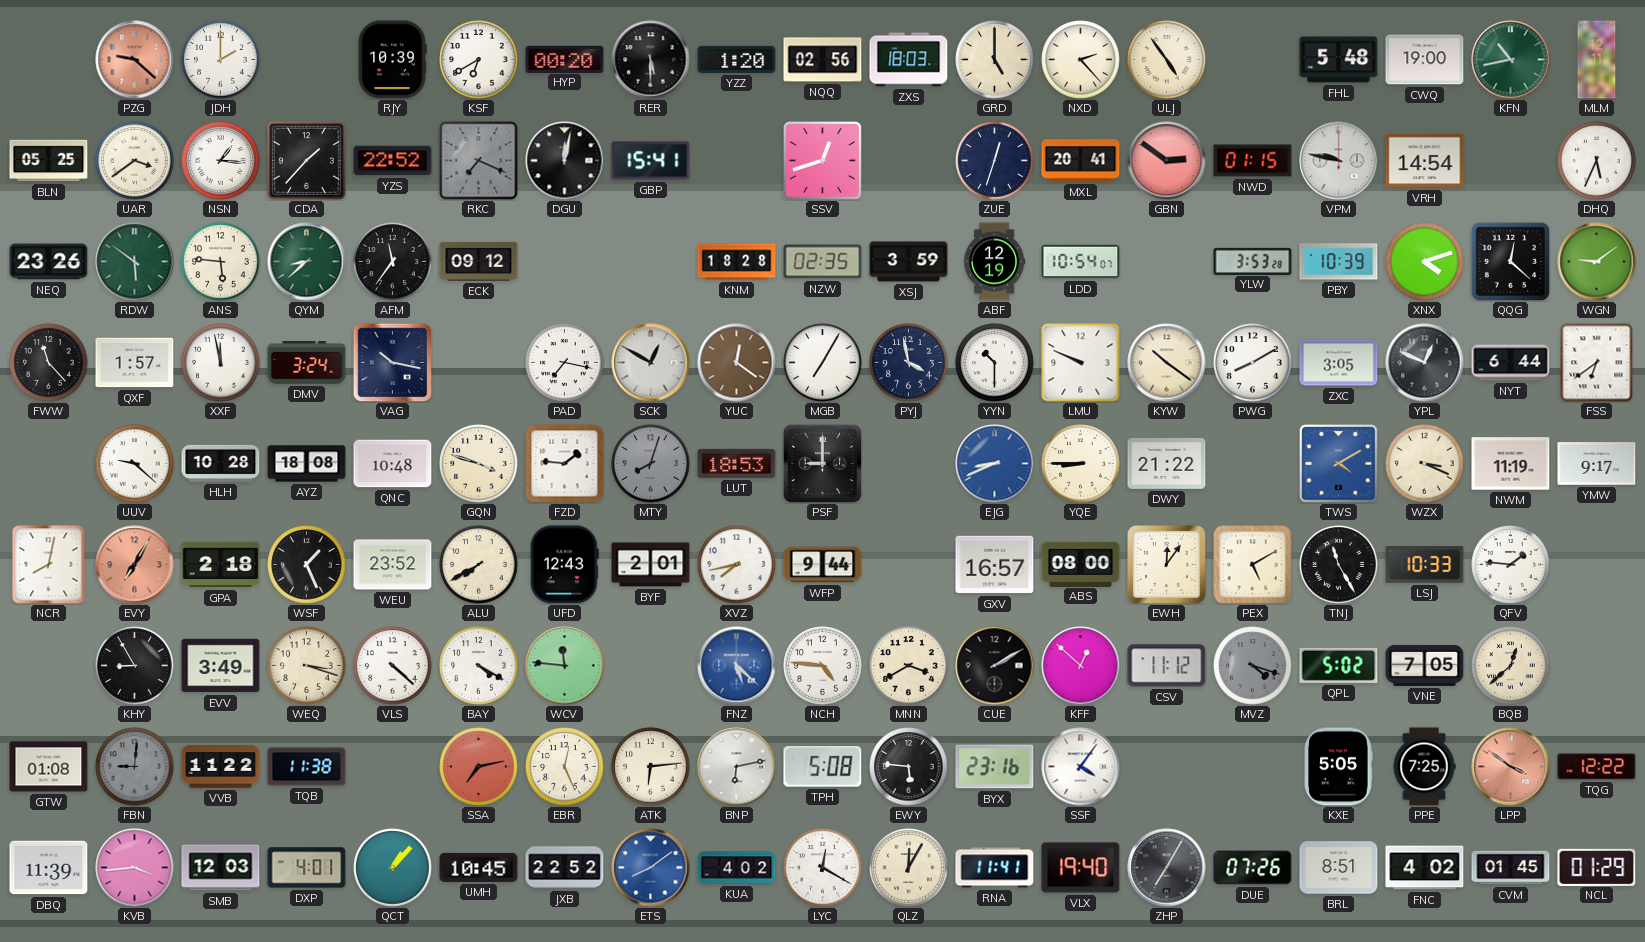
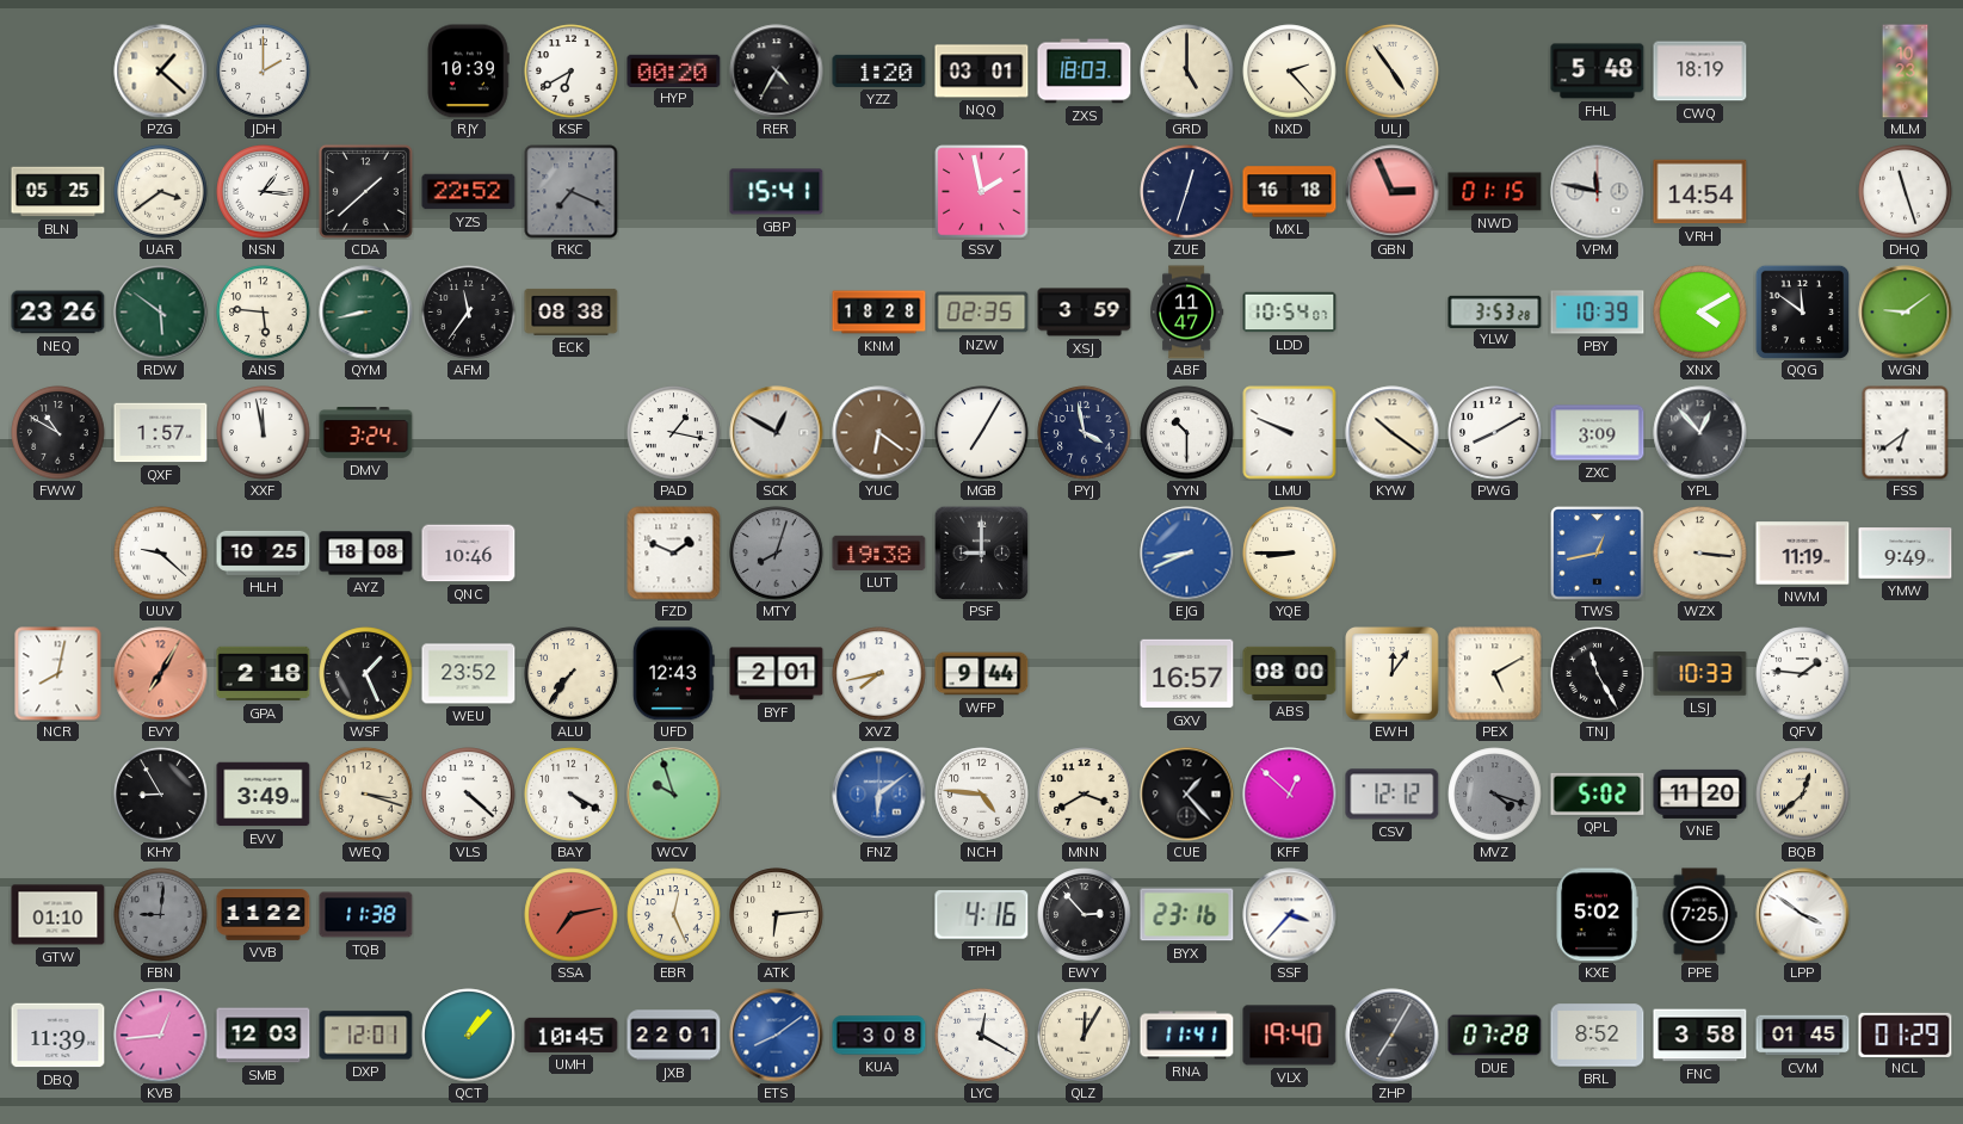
PZG: 9:22 -> 1:22
PZG dial: salmon -> cream
RER: 5:30 -> 4:35
NQQ: 02:56 -> 03:01
CWQ: 19:00 -> 18:19
KFN: 10:43 -> none
MLM: 12:11 -> 10:23
CDA: 1:37 -> 1:38
DGU: 12:02 -> none
SSV: 12:42 -> 1:58
MXL: 20:41 -> 16:18
GBN: 2:51 -> 2:56
VPM: 9:47 -> 11:47
DHQ: 5:34 -> 11:27
QYM: 8:38 -> 8:43
ECK: 09:12 -> 08:38
ABF: 12:19 -> 11:47
XNX: 4:12 -> 4:10
QQG: 12:22 -> 11:51
FWW: 11:23 -> 10:50
VAG: 10:17 -> none
PAD: 7:17 -> 1:17
YUC: 12:21 -> 6:21
ZXC: 3:05 -> 3:09
YPL: 12:49 -> 12:53
NYT: 6:44 -> none
HLH: 10:28 -> 10:25
QNC: 10:48 -> 10:46
GQN: 3:48 -> none
FZD: 1:46 -> 1:49
LUT: 18:53 -> 19:38
DWY: 21:22 -> none
TWS: 4:10 -> 12:43
WZX: 3:19 -> 3:16
YMW: 9:17 -> 9:49
ALU: 7:40 -> 7:36
WCV: 11:46 -> 9:57
FNZ: 5:22 -> 6:09
CUE: 2:10 -> 1:23
CSV: 11:12 -> 12:12
VNE: 7:05 -> 11:20
GTW: 01:08 -> 01:10
BNP: 6:13 -> none
TPH: 5:08 -> 4:16
EWY: 5:46 -> 2:53
SSF: 4:06 -> 3:37
KXE: 5:05 -> 5:02
LPP dial: salmon -> white
TQG: 12:22 -> none
KVB: 3:44 -> 12:44
DXP: 4:01 -> 12:01
JXB: 22:52 -> 22:01
KUA: 4:02 -> 3:08
DUE: 07:26 -> 07:28
BRL: 8:51 -> 8:52
FNC: 4:02 -> 3:58
